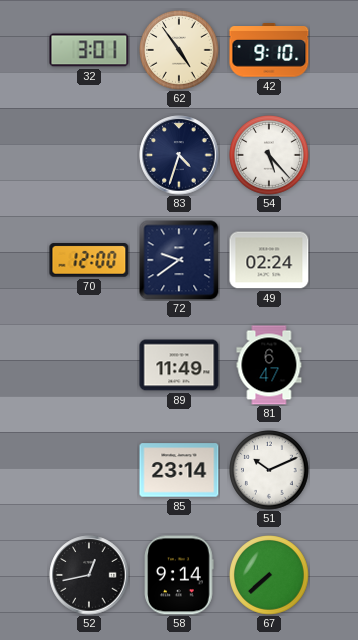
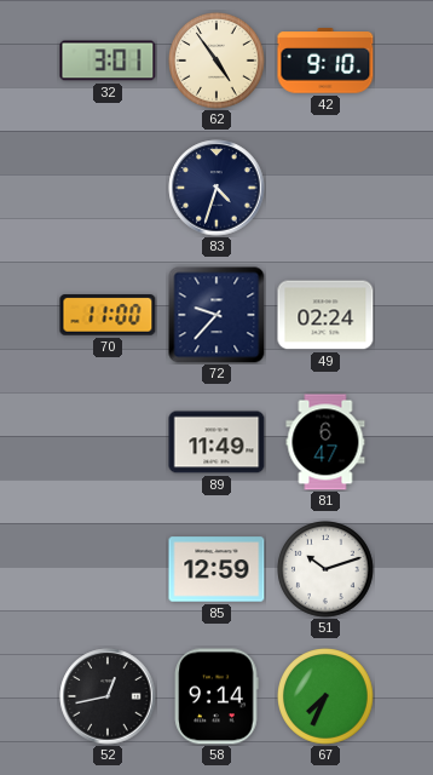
54: 5:23 -> none
70: 12:00 -> 11:00
72: 9:39 -> 9:37
85: 23:14 -> 12:59
51: 10:11 -> 10:12
67: 7:38 -> 7:34
